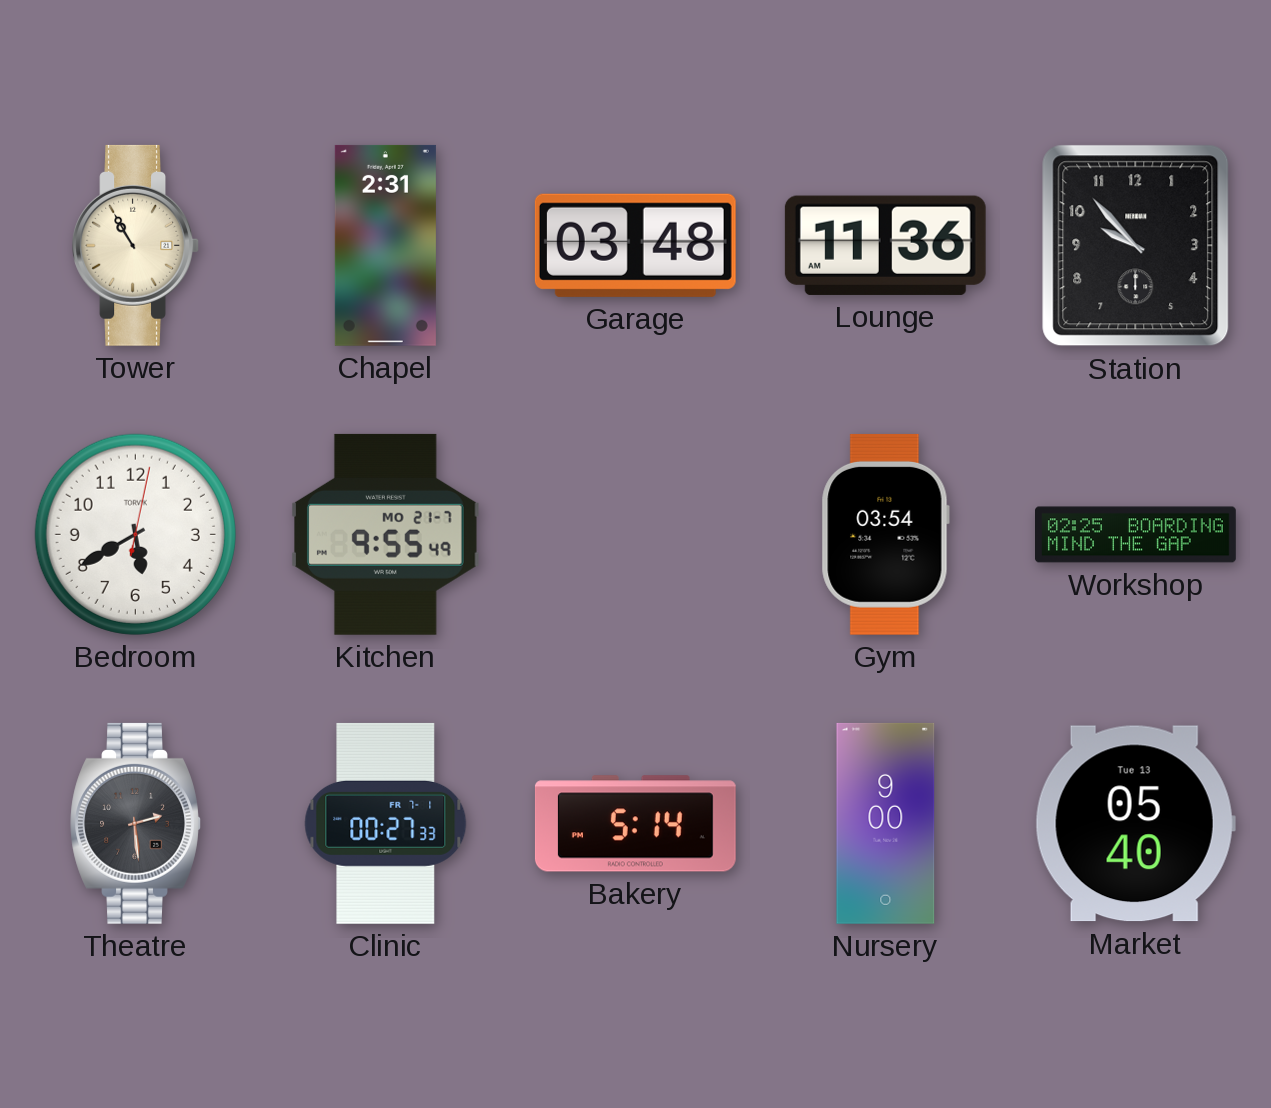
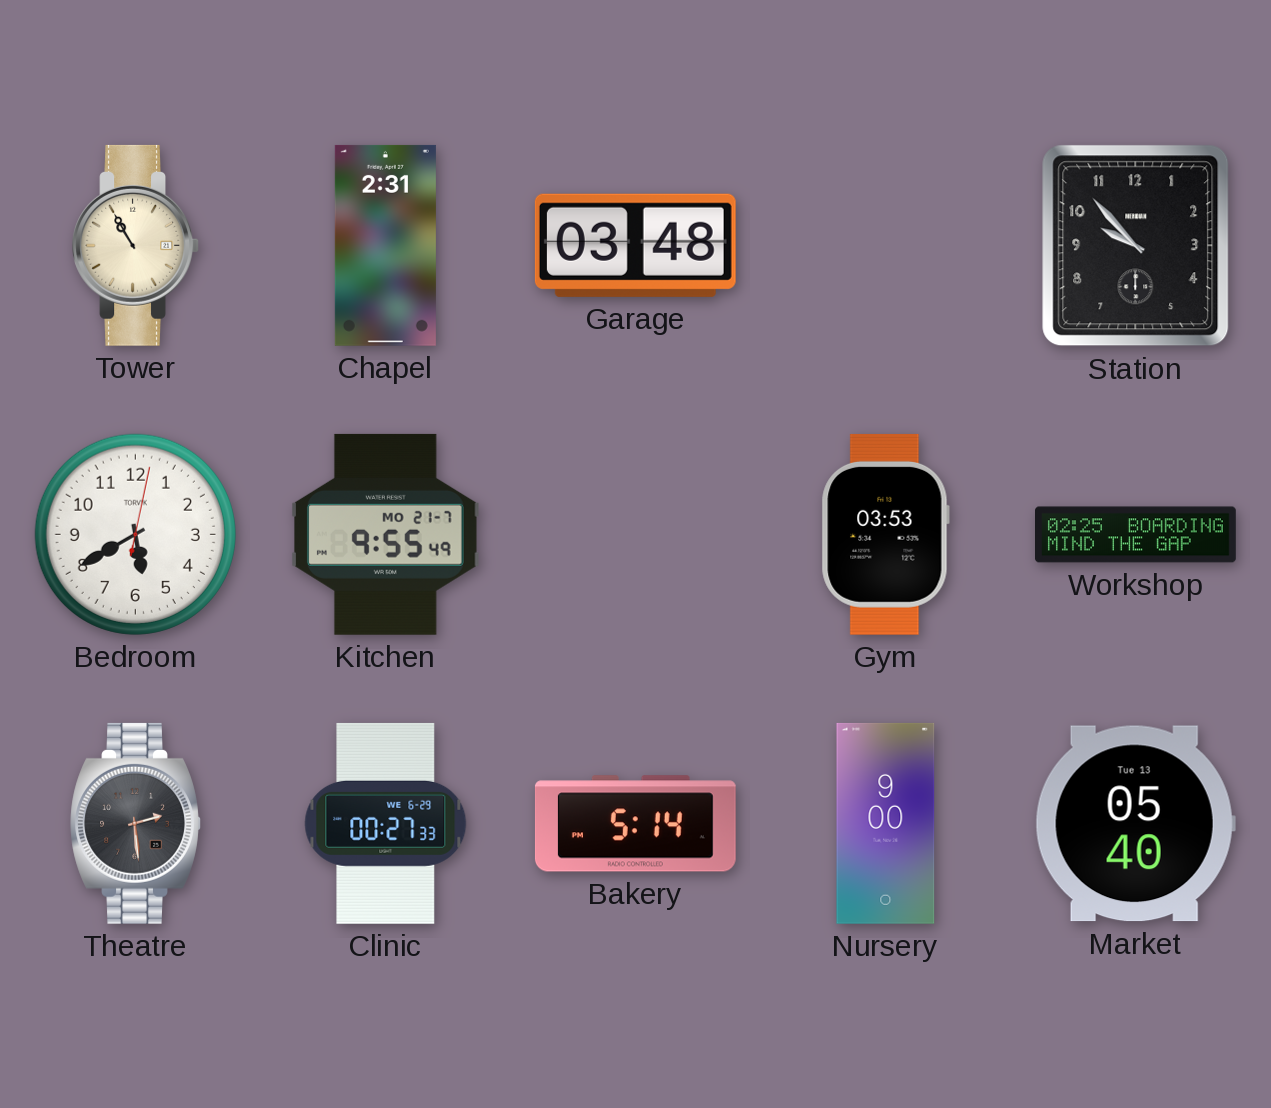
Lounge: 11:36 -> none
Gym: 03:54 -> 03:53
Clinic date: FR 7-1 -> WE 6-29
